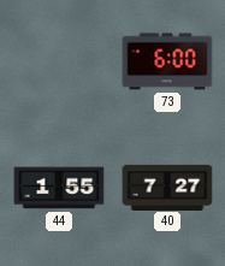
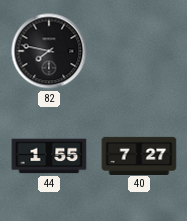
82: none -> 7:47
73: 6:00 -> none
